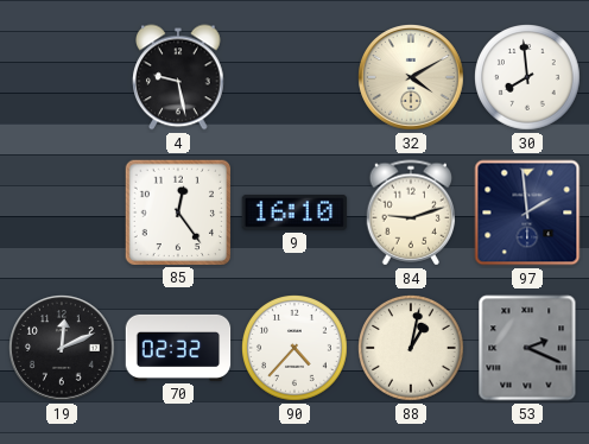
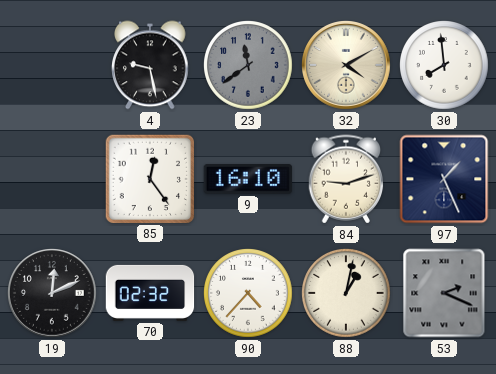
23: none -> 11:39
97: 1:59 -> 1:26
